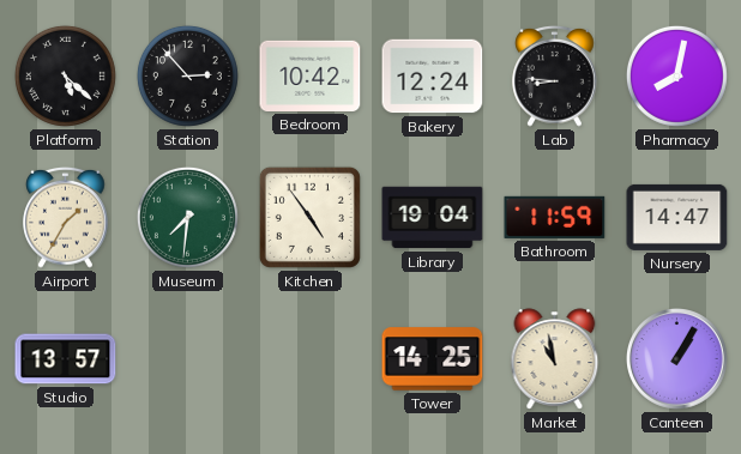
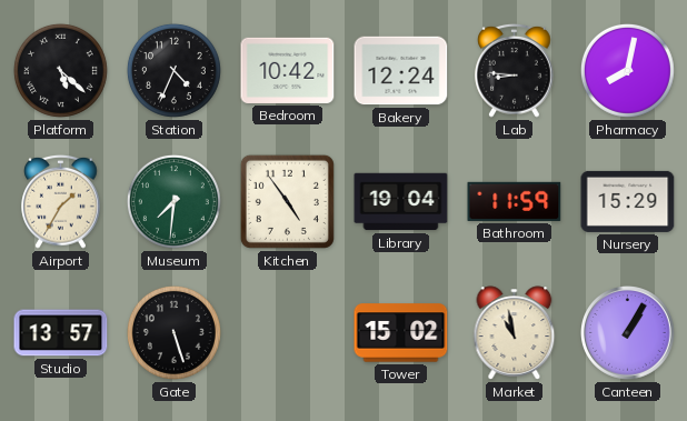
Station: 2:53 -> 4:34
Nursery: 14:47 -> 15:29
Gate: none -> 5:27
Tower: 14:25 -> 15:02
